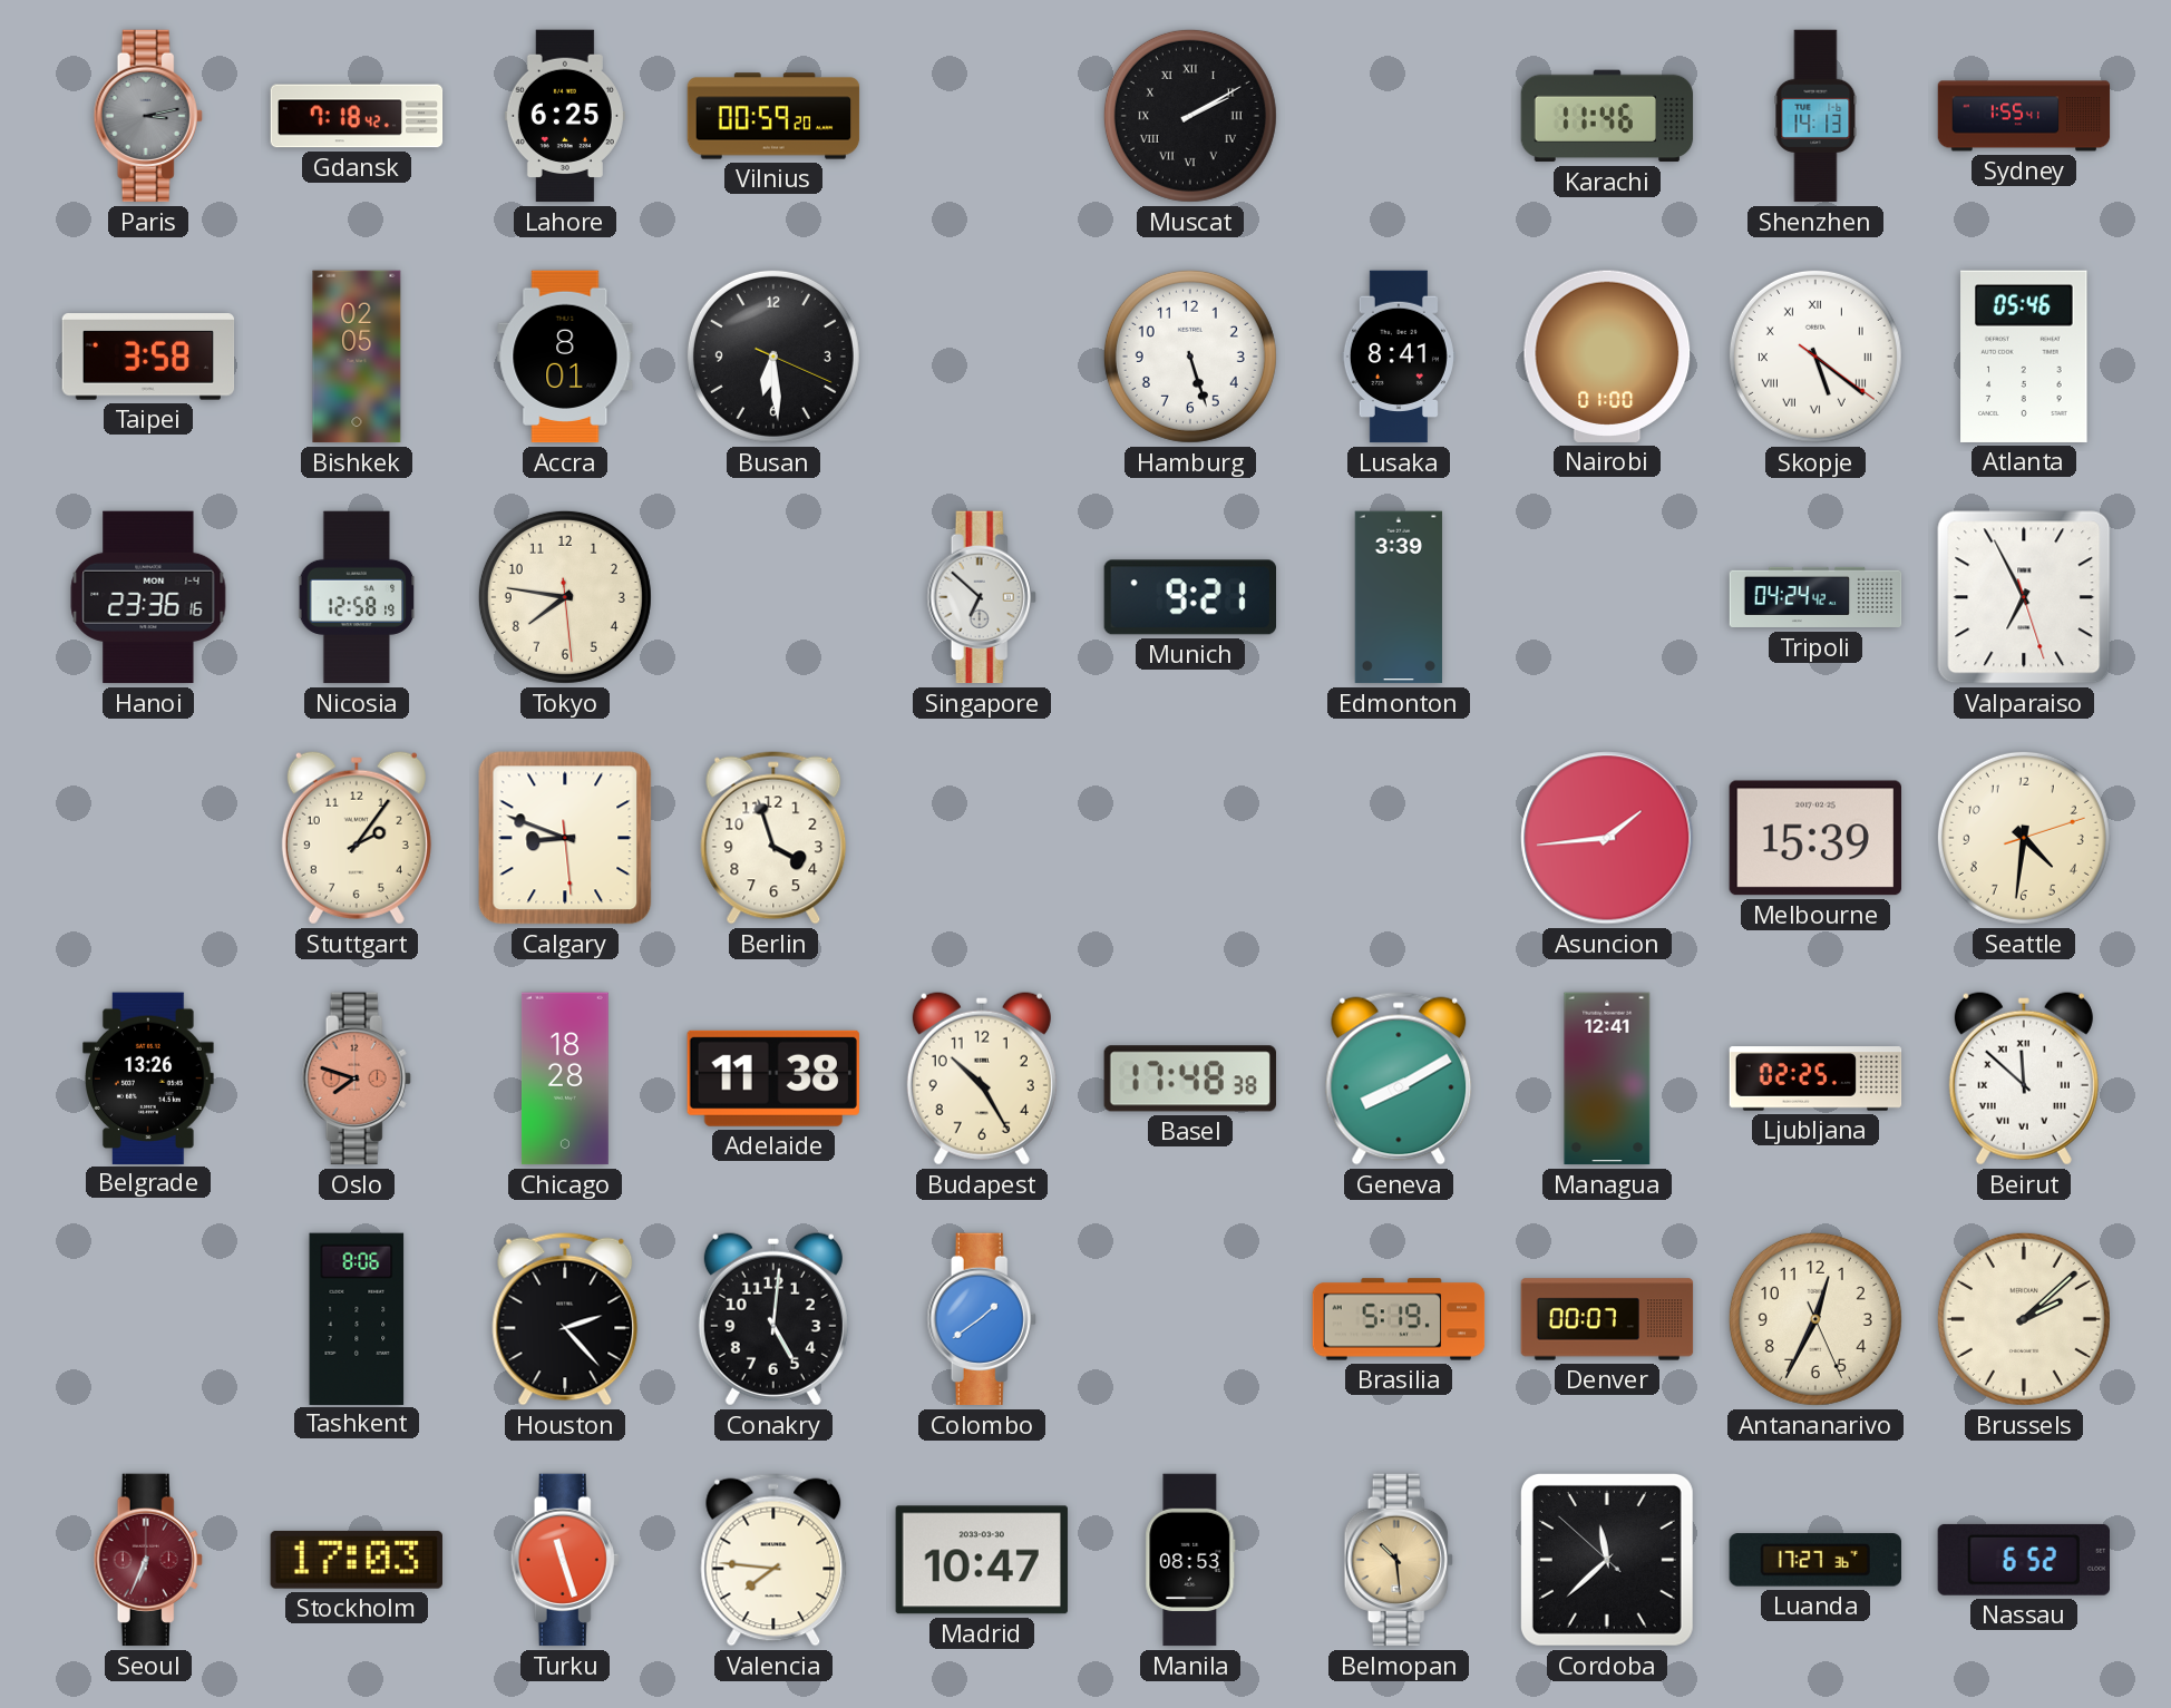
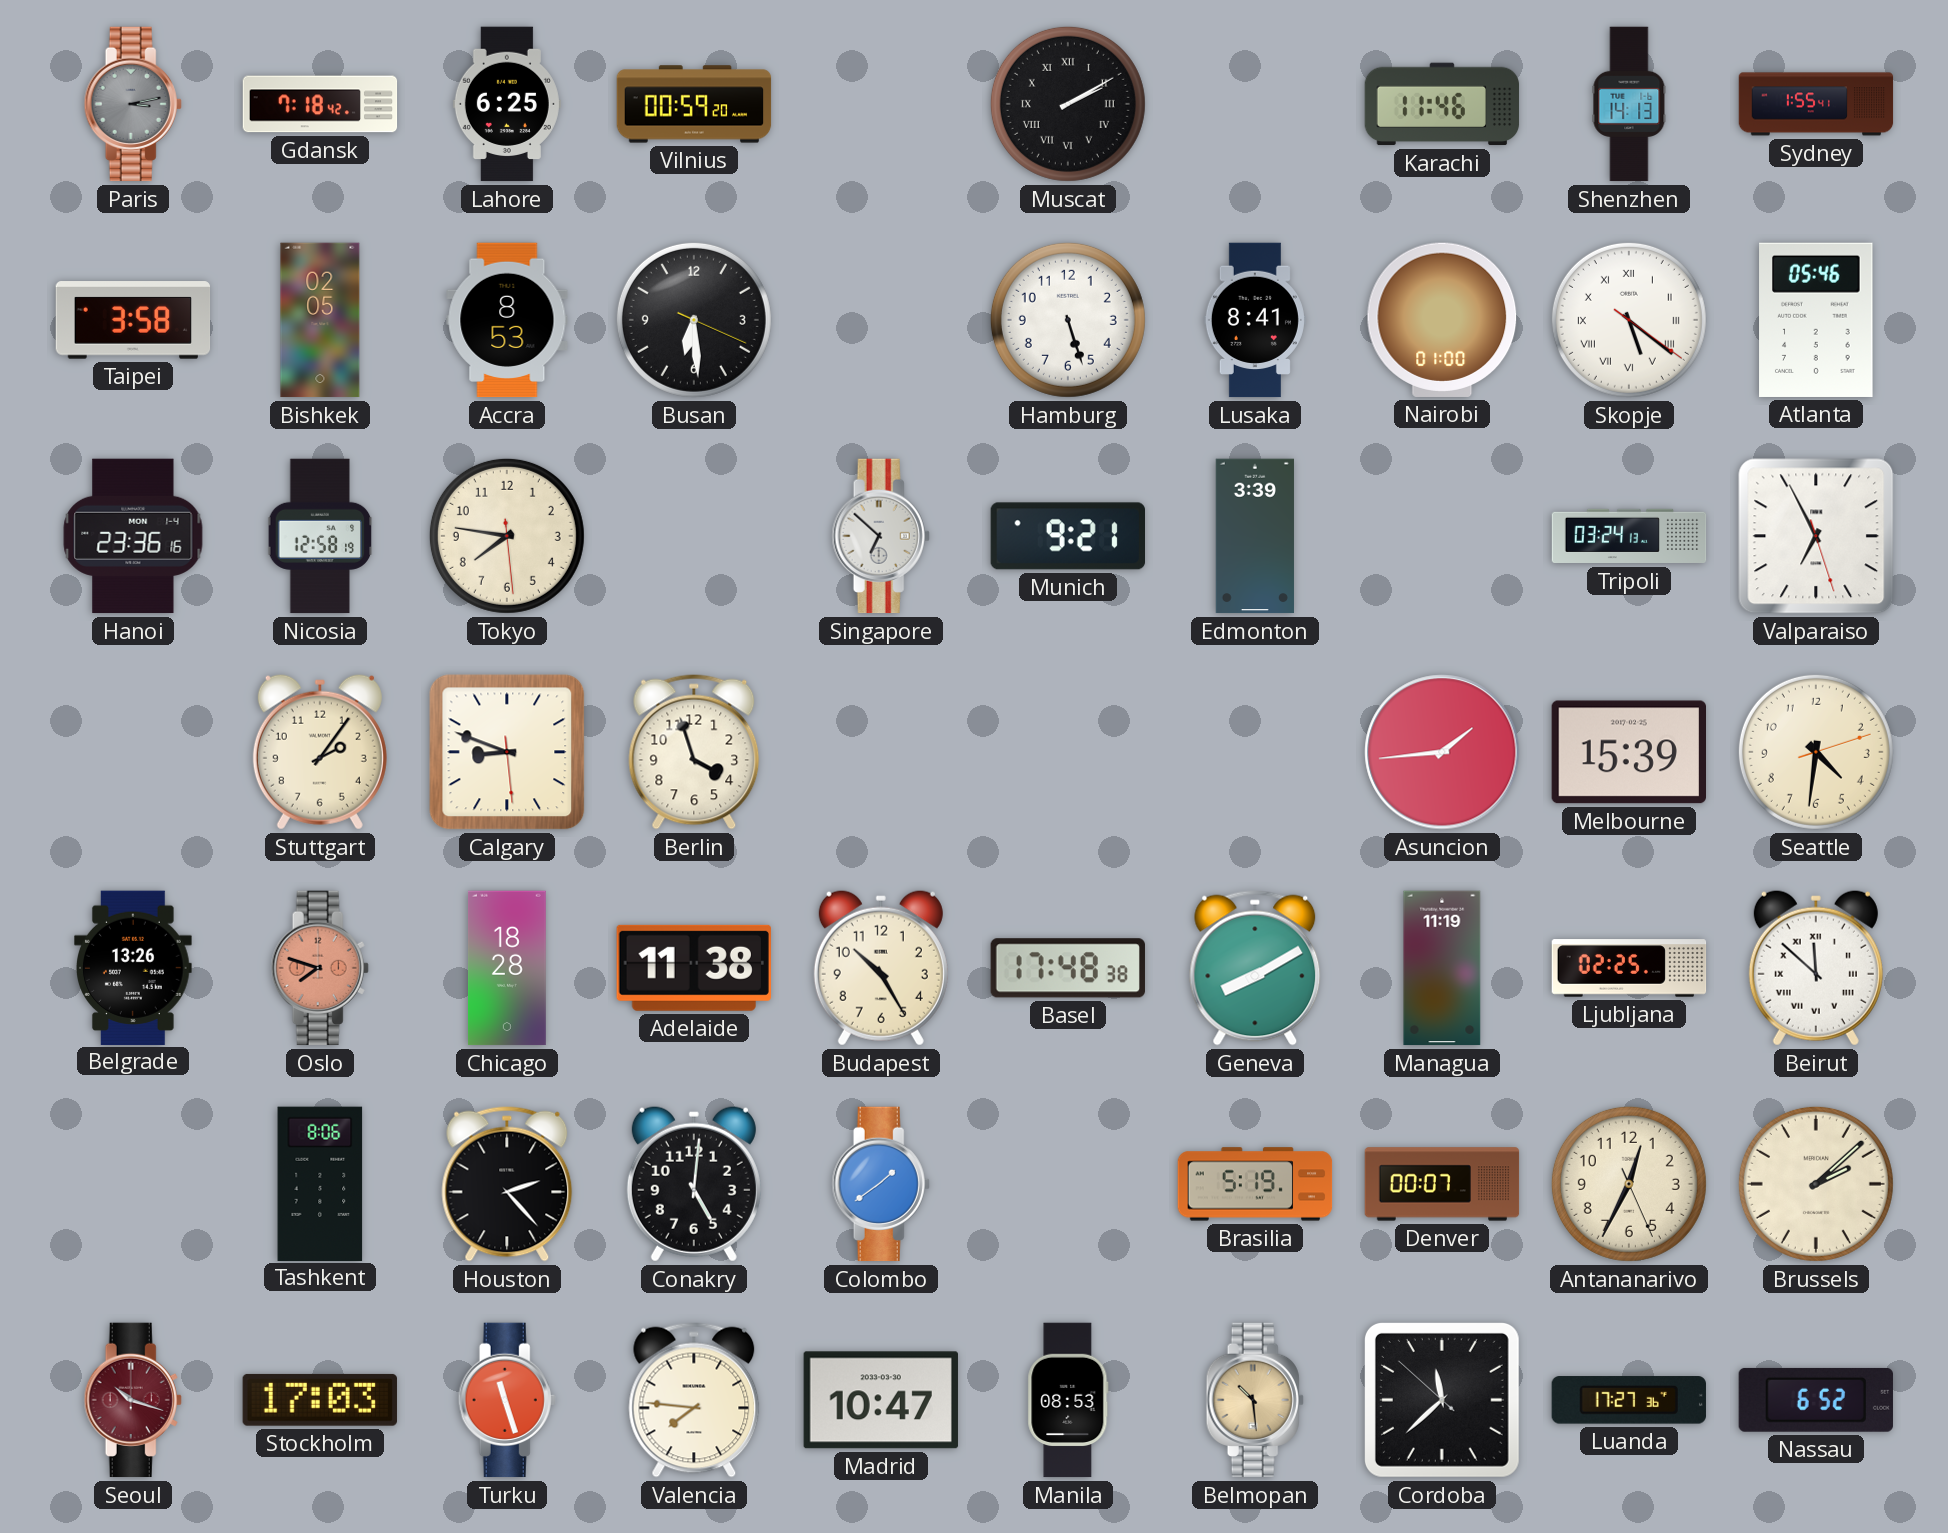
Accra: 8:01 -> 8:53
Tripoli: 04:24 -> 03:24
Managua: 12:41 -> 11:19
Seoul: 6:34 -> 10:18
